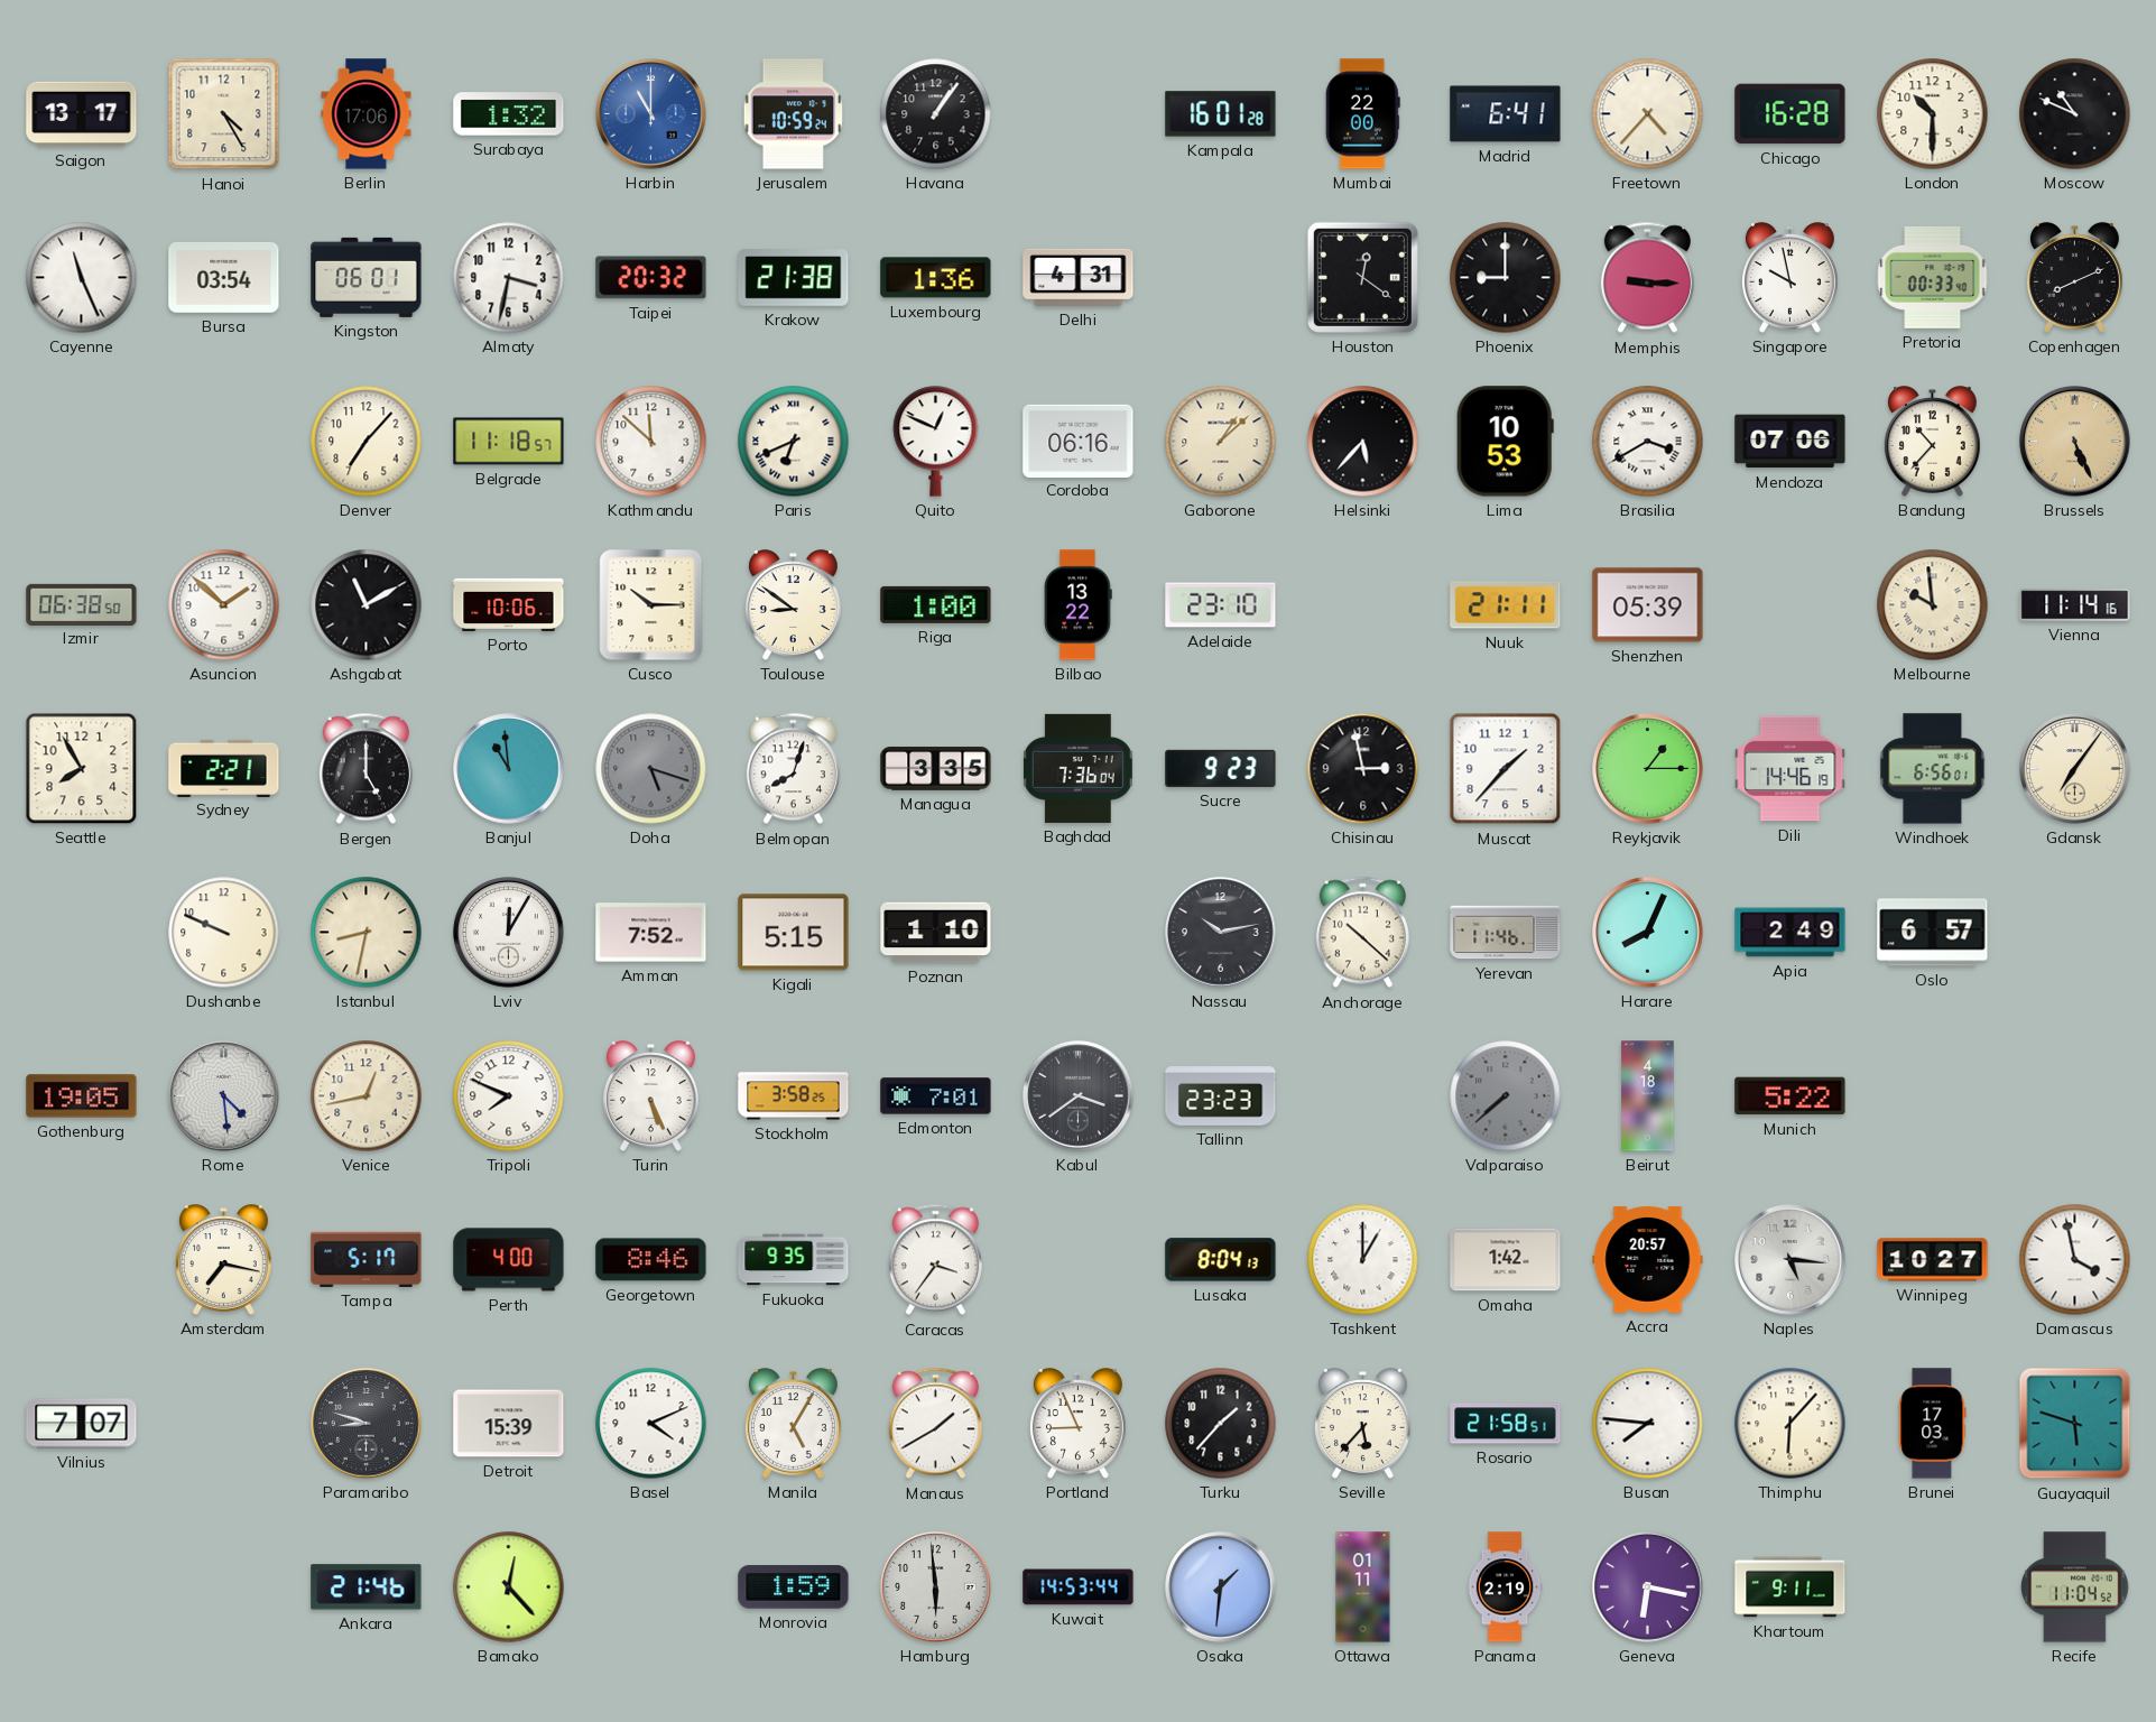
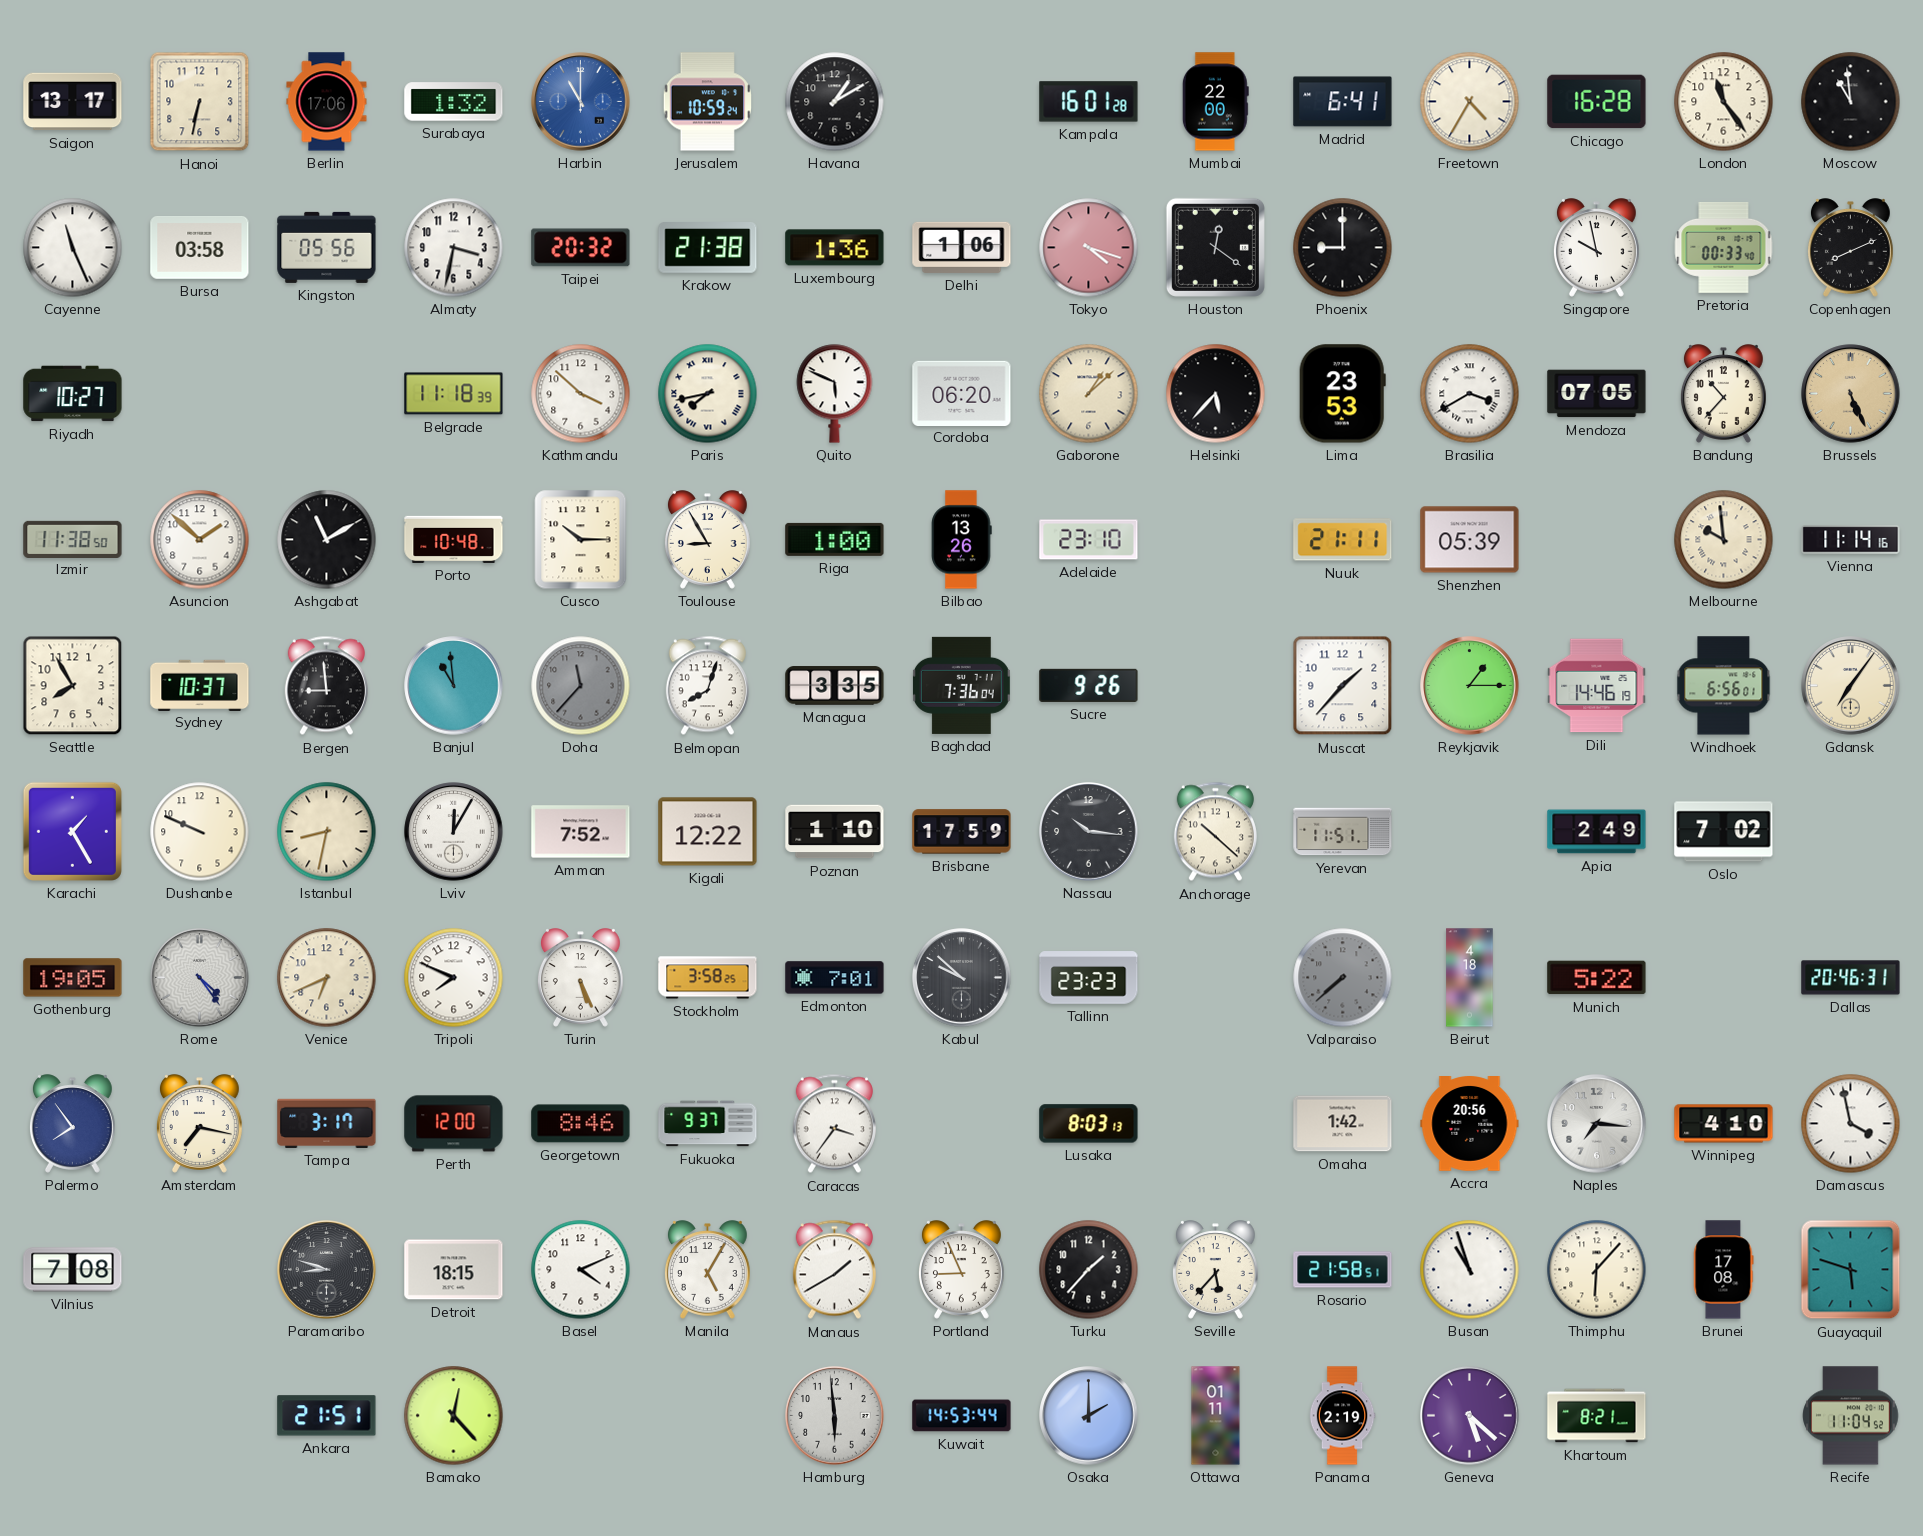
Hanoi: 4:25 -> 6:32
Havana: 1:06 -> 1:10
Freetown: 4:37 -> 4:35
London: 10:30 -> 11:24
Moscow: 10:49 -> 10:59
Bursa: 03:54 -> 03:58
Kingston: 06:01 -> 05:56
Delhi: 4:31 -> 1:06
Tokyo: none -> 4:18
Memphis: 9:15 -> none
Riyadh: none -> 10:27
Denver: 7:07 -> none
Belgrade: 11:18:57 -> 11:18:39
Kathmandu: 11:52 -> 3:52
Paris: 6:41 -> 7:43
Quito: 12:49 -> 5:49
Cordoba: 06:16 -> 06:20
Lima: 10:53 -> 23:53
Mendoza: 07:06 -> 07:05
Izmir: 06:38 -> 11:38
Porto: 10:06 -> 10:48
Toulouse: 8:51 -> 8:55
Bilbao: 13:22 -> 13:26
Sydney: 2:21 -> 10:37
Bergen: 5:00 -> 8:59
Doha: 5:18 -> 11:37
Sucre: 9:23 -> 9:26
Chisinau: 2:58 -> none
Karachi: none -> 1:25
Kigali: 5:15 -> 12:22
Brisbane: none -> 17:59
Nassau: 10:13 -> 10:16
Yerevan: 11:46 -> 11:51
Harare: 8:04 -> none
Oslo: 6:57 -> 7:02
Rome: 4:29 -> 4:24
Venice: 12:43 -> 6:41
Kabul: 3:39 -> 9:52
Dallas: none -> 20:46
Palermo: none -> 7:54
Tampa: 5:17 -> 3:17
Perth: 4:00 -> 12:00
Fukuoka: 9:35 -> 9:37
Lusaka: 8:04 -> 8:03
Tashkent: 1:00 -> none
Accra: 20:57 -> 20:56
Naples: 5:16 -> 7:16
Winnipeg: 10:27 -> 4:10
Vilnius: 7:07 -> 7:08
Detroit: 15:39 -> 18:15
Busan: 7:46 -> 10:57
Brunei: 17:03 -> 17:08
Ankara: 21:46 -> 21:51
Monrovia: 1:59 -> none
Osaka: 1:31 -> 2:00
Geneva: 6:17 -> 5:22
Khartoum: 9:11 -> 8:21
